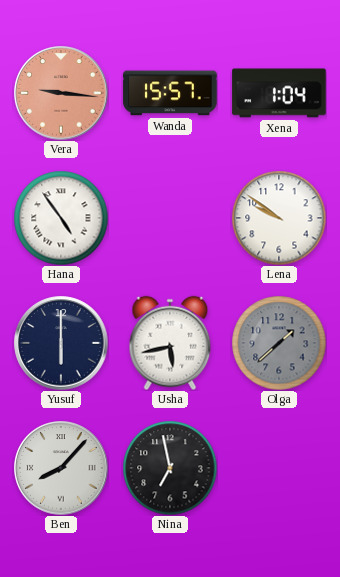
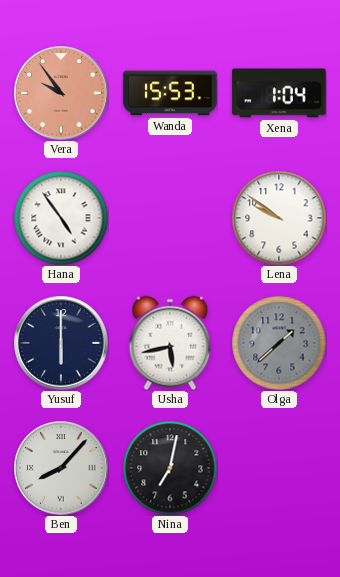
Vera: 9:16 -> 9:54
Wanda: 15:57 -> 15:53
Nina: 6:58 -> 7:02
